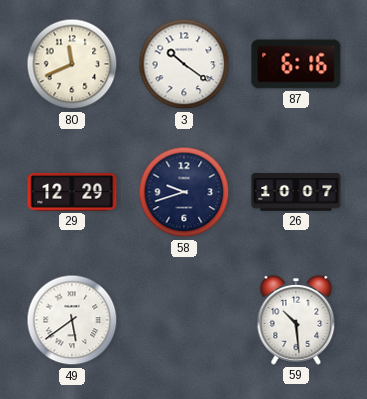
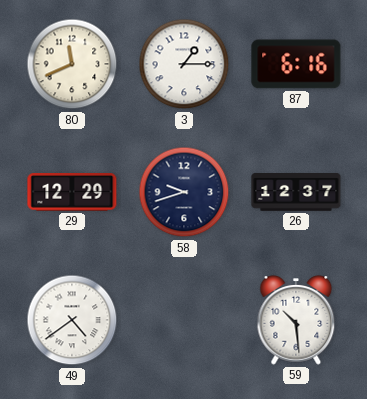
3: 10:21 -> 1:15
26: 10:07 -> 12:37
49: 5:39 -> 4:39
